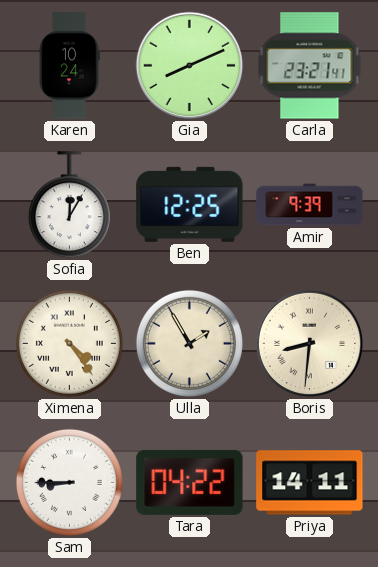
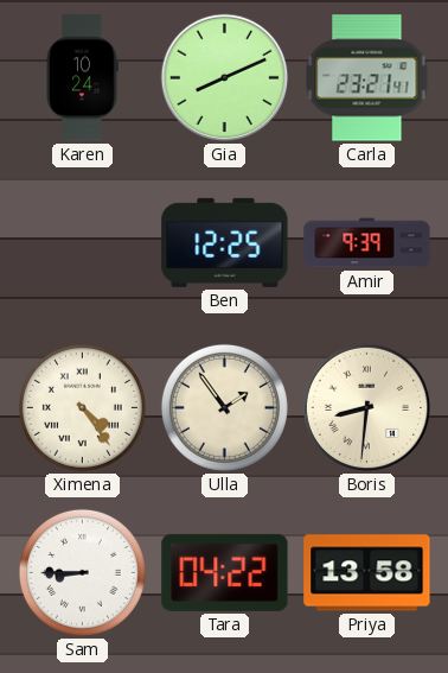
Sofia: 12:05 -> none
Ulla: 1:55 -> 1:54
Priya: 14:11 -> 13:58
